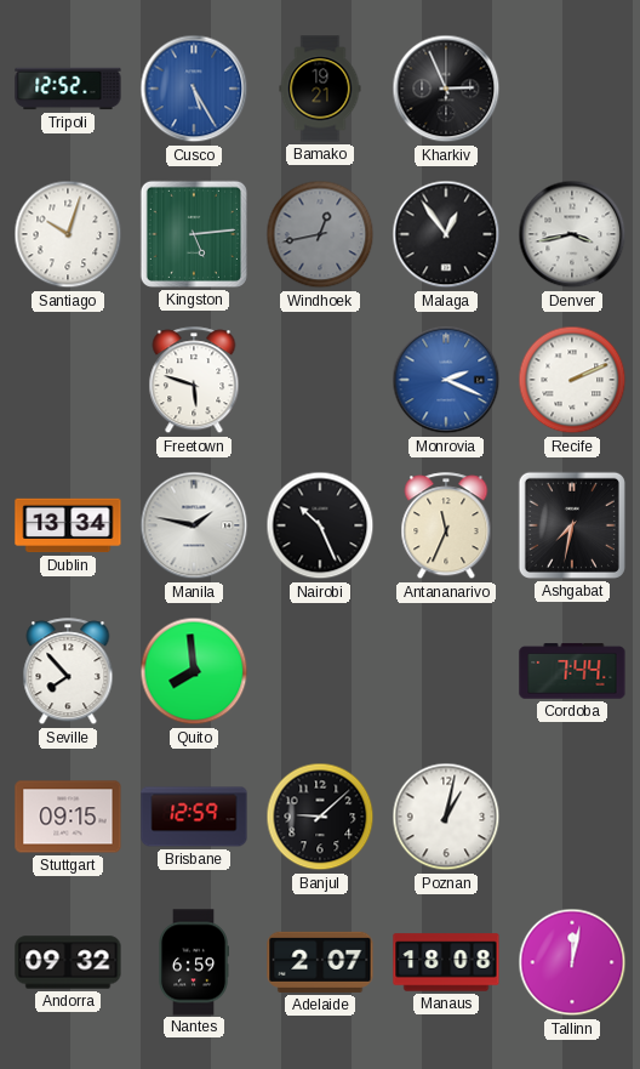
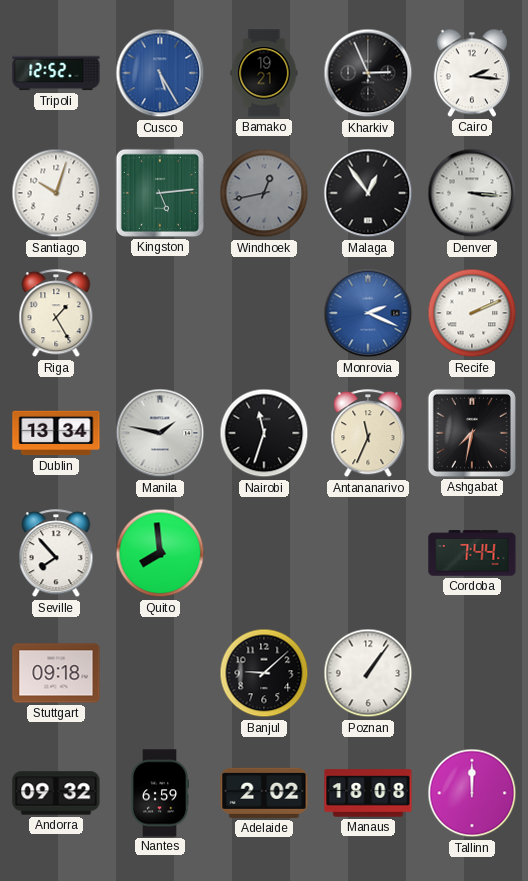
Cairo: none -> 2:16
Denver: 3:43 -> 3:16
Riga: none -> 1:25
Freetown: 5:48 -> none
Nairobi: 10:26 -> 11:33
Stuttgart: 09:15 -> 09:18
Brisbane: 12:59 -> none
Poznan: 1:02 -> 1:06
Adelaide: 2:07 -> 2:02
Tallinn: 12:02 -> 12:00
